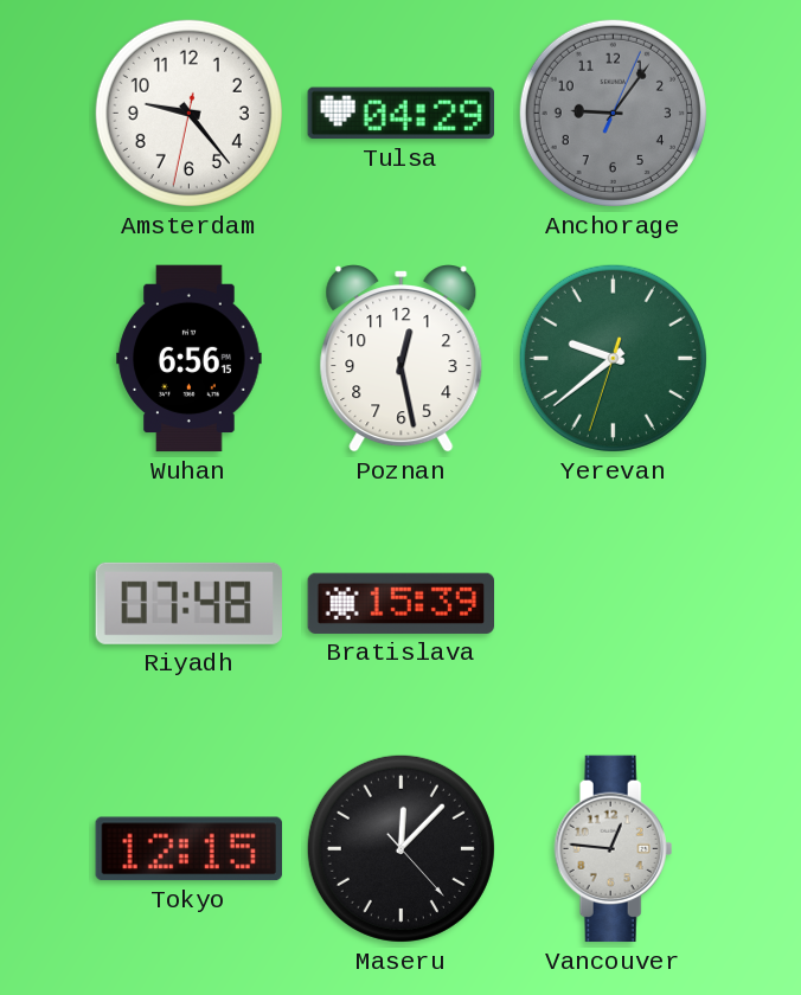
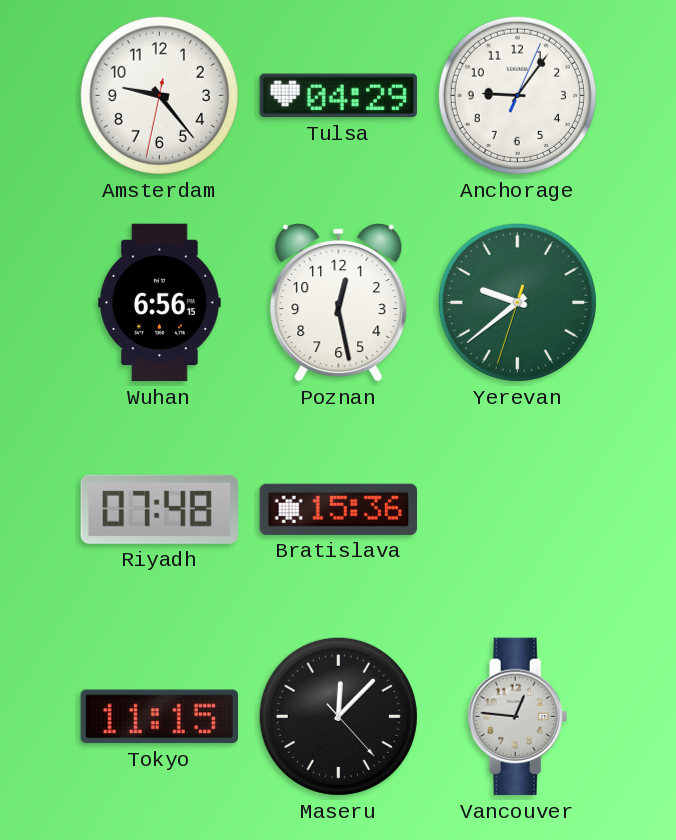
Anchorage dial: grey -> white
Bratislava: 15:39 -> 15:36
Tokyo: 12:15 -> 11:15
